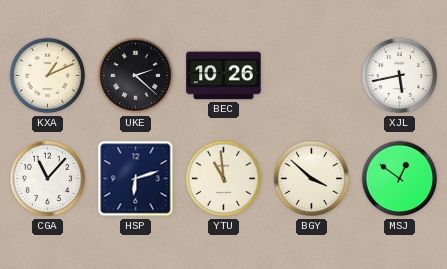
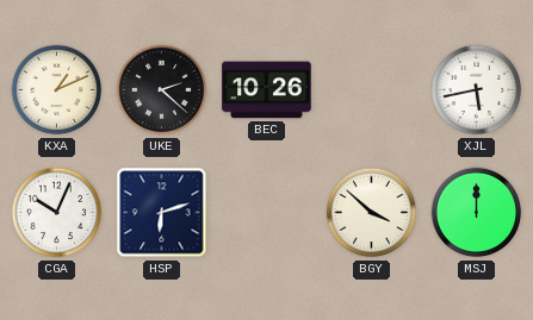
CGA: 11:07 -> 10:04
YTU: 10:59 -> none
MSJ: 12:51 -> 12:00
